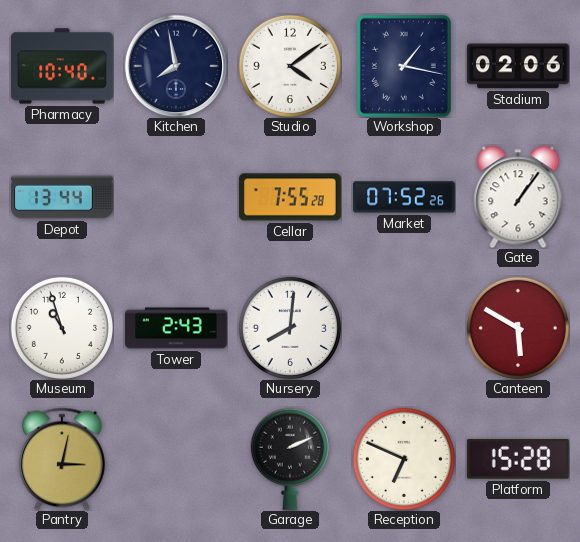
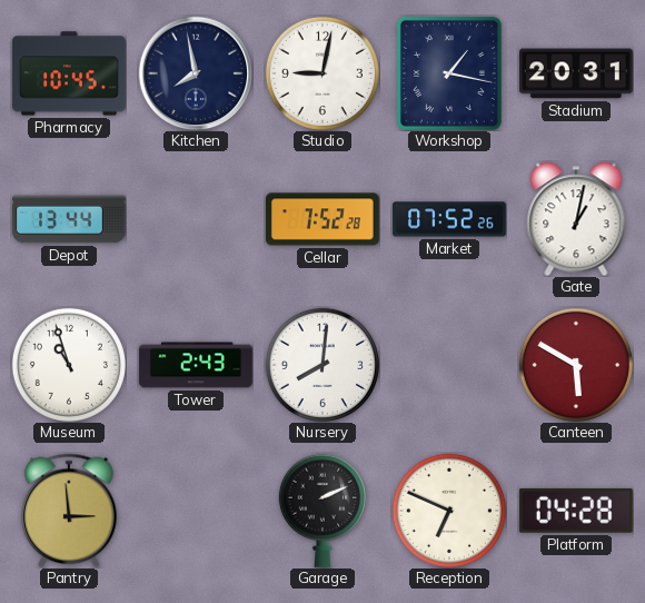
Pharmacy: 10:40 -> 10:45
Studio: 4:09 -> 9:02
Stadium: 02:06 -> 20:31
Cellar: 7:55 -> 7:52
Gate: 1:06 -> 1:02
Pantry: 3:02 -> 2:59
Platform: 15:28 -> 04:28
